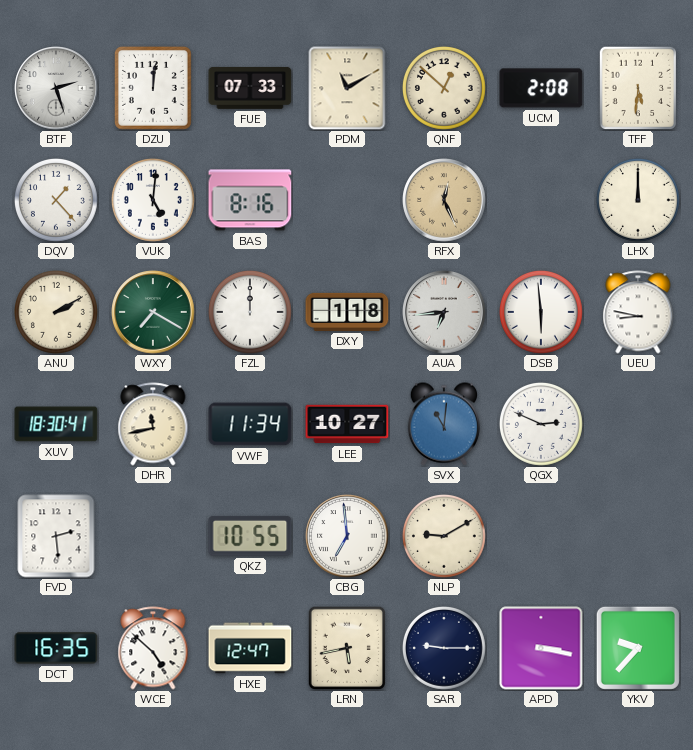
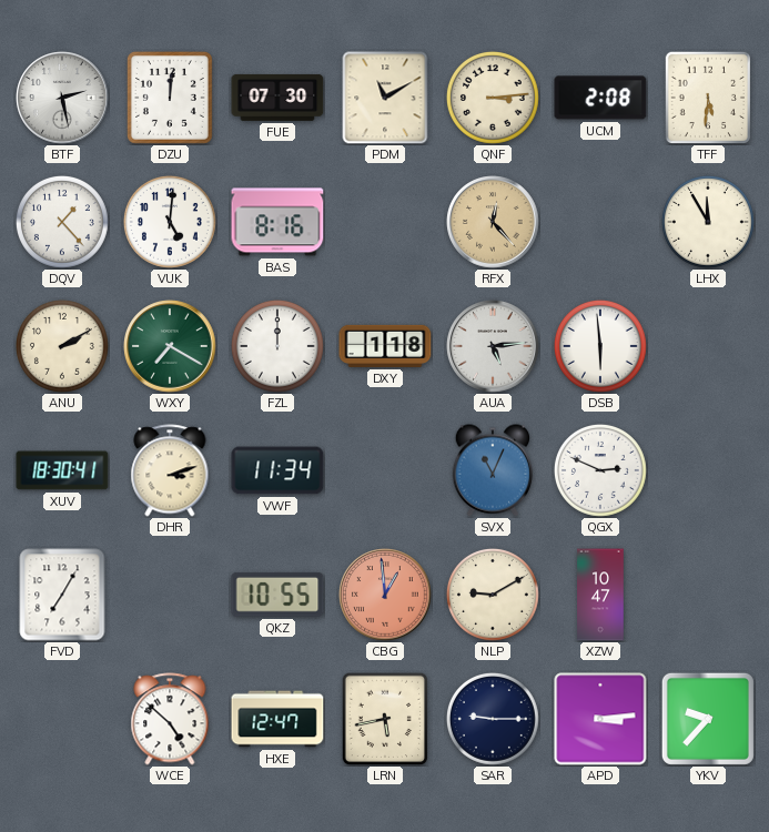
BTF: 2:27 -> 2:28
FUE: 07:33 -> 07:30
QNF: 12:52 -> 3:14
RFX: 12:26 -> 12:23
LHX: 12:00 -> 11:55
AUA: 6:44 -> 5:14
UEU: 8:47 -> none
DHR: 11:43 -> 3:12
LEE: 10:27 -> none
SVX: 11:01 -> 11:04
FVD: 2:29 -> 7:05
CBG: 6:59 -> 12:59
CBG dial: white -> salmon
XZW: none -> 10:47
DCT: 16:35 -> none
APD: 3:17 -> 3:14
